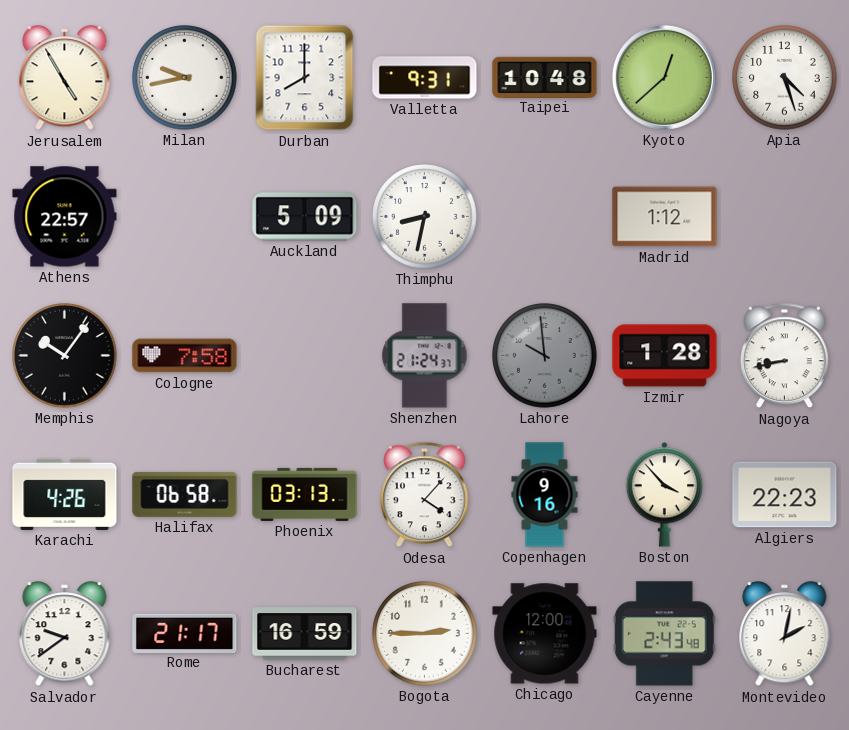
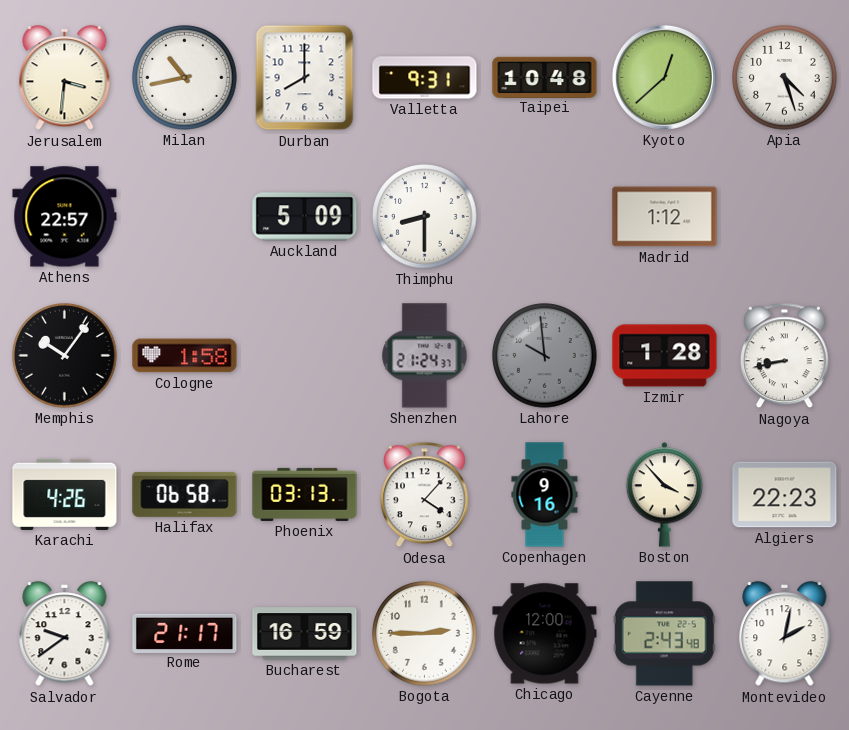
Jerusalem: 4:55 -> 3:31
Milan: 9:43 -> 10:43
Thimphu: 8:32 -> 8:30
Cologne: 7:58 -> 1:58
